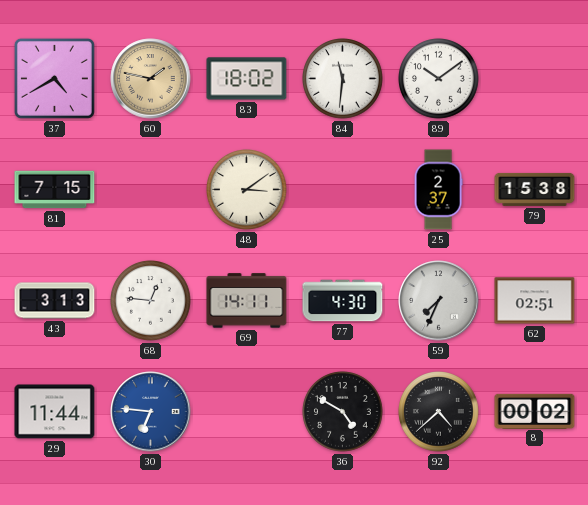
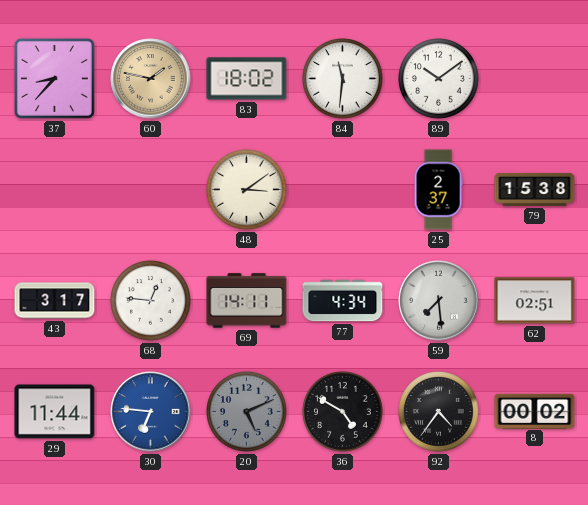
37: 4:40 -> 8:37
81: 7:15 -> none
43: 3:13 -> 3:17
77: 4:30 -> 4:34
59: 7:34 -> 7:29
20: none -> 5:11
92: 4:38 -> 4:36
